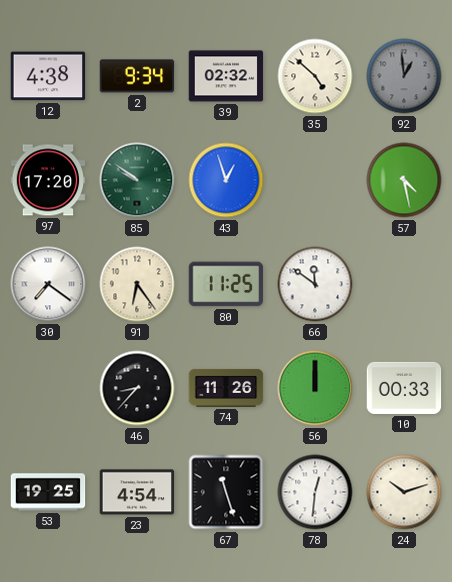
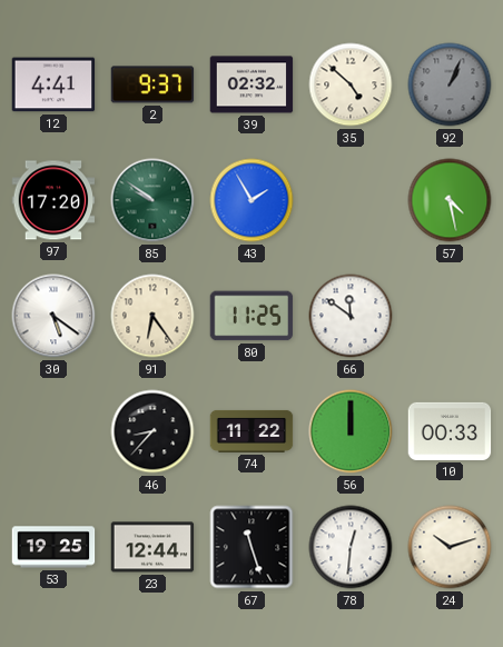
12: 4:38 -> 4:41
2: 9:34 -> 9:37
92: 12:59 -> 1:04
43: 12:57 -> 1:55
30: 7:21 -> 5:21
74: 11:26 -> 11:22
23: 4:54 -> 12:44
